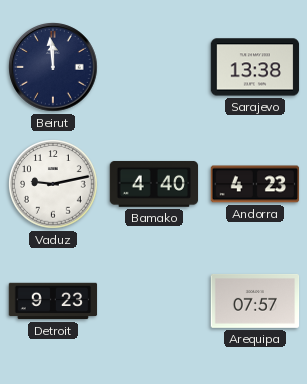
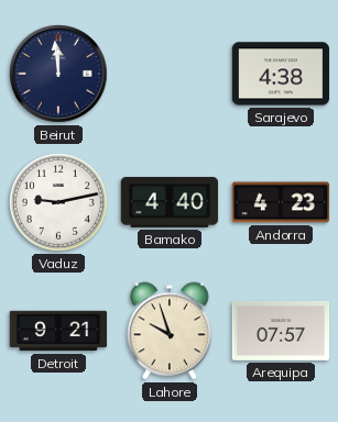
Sarajevo: 13:38 -> 4:38
Detroit: 9:23 -> 9:21
Lahore: none -> 9:57
